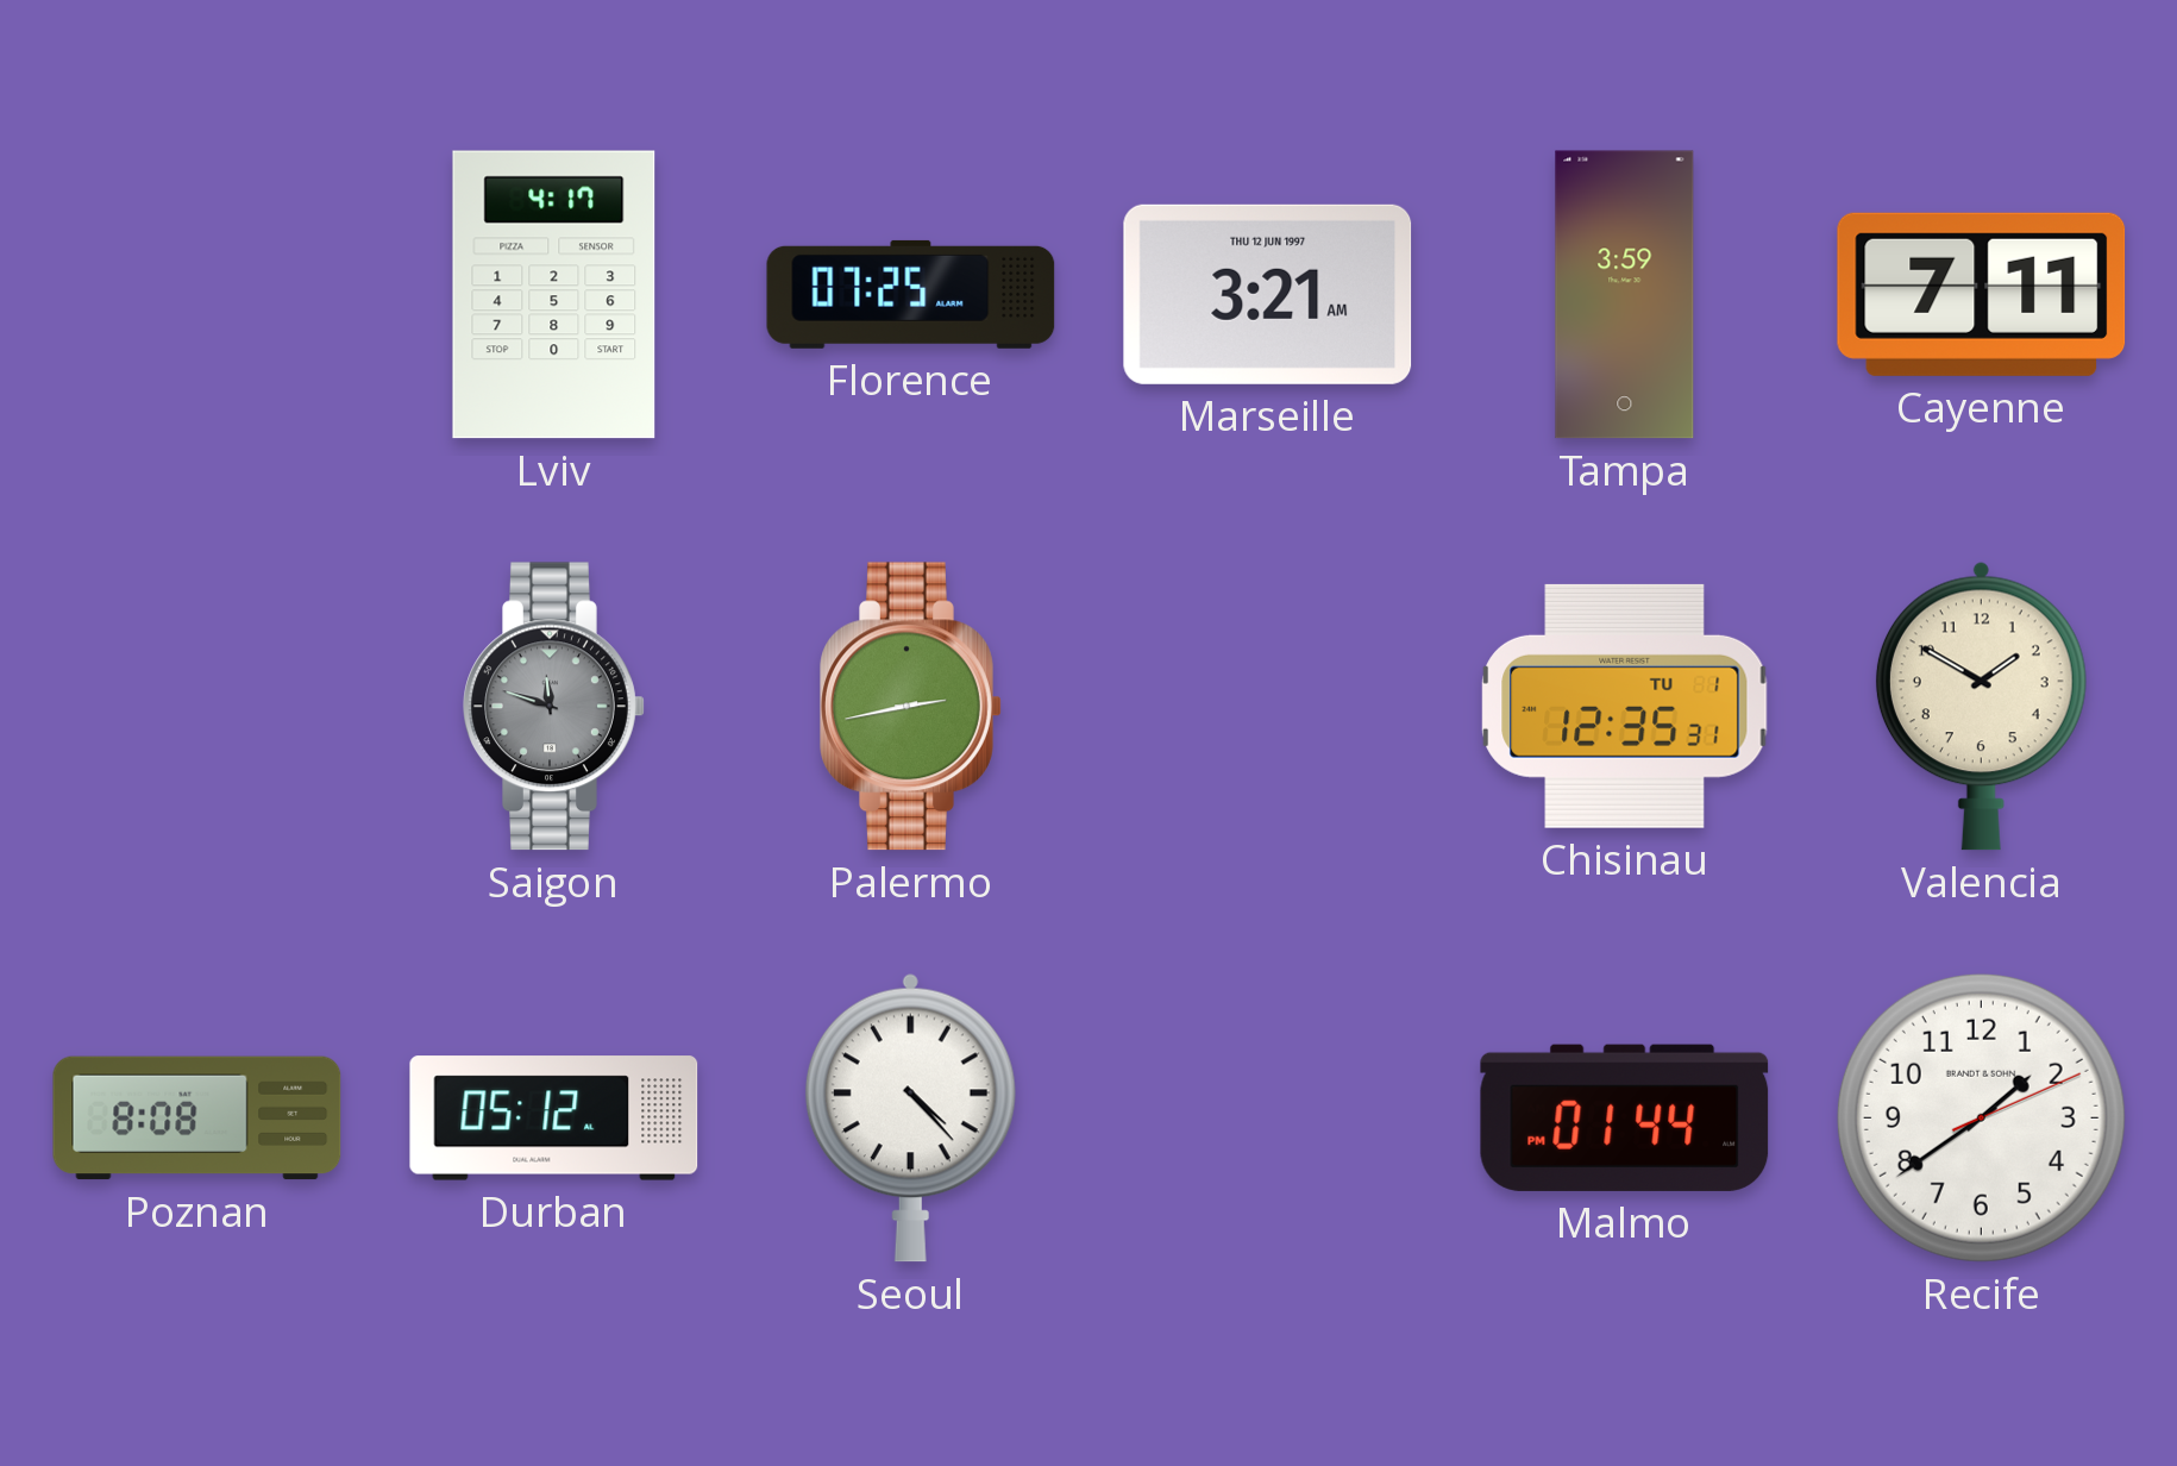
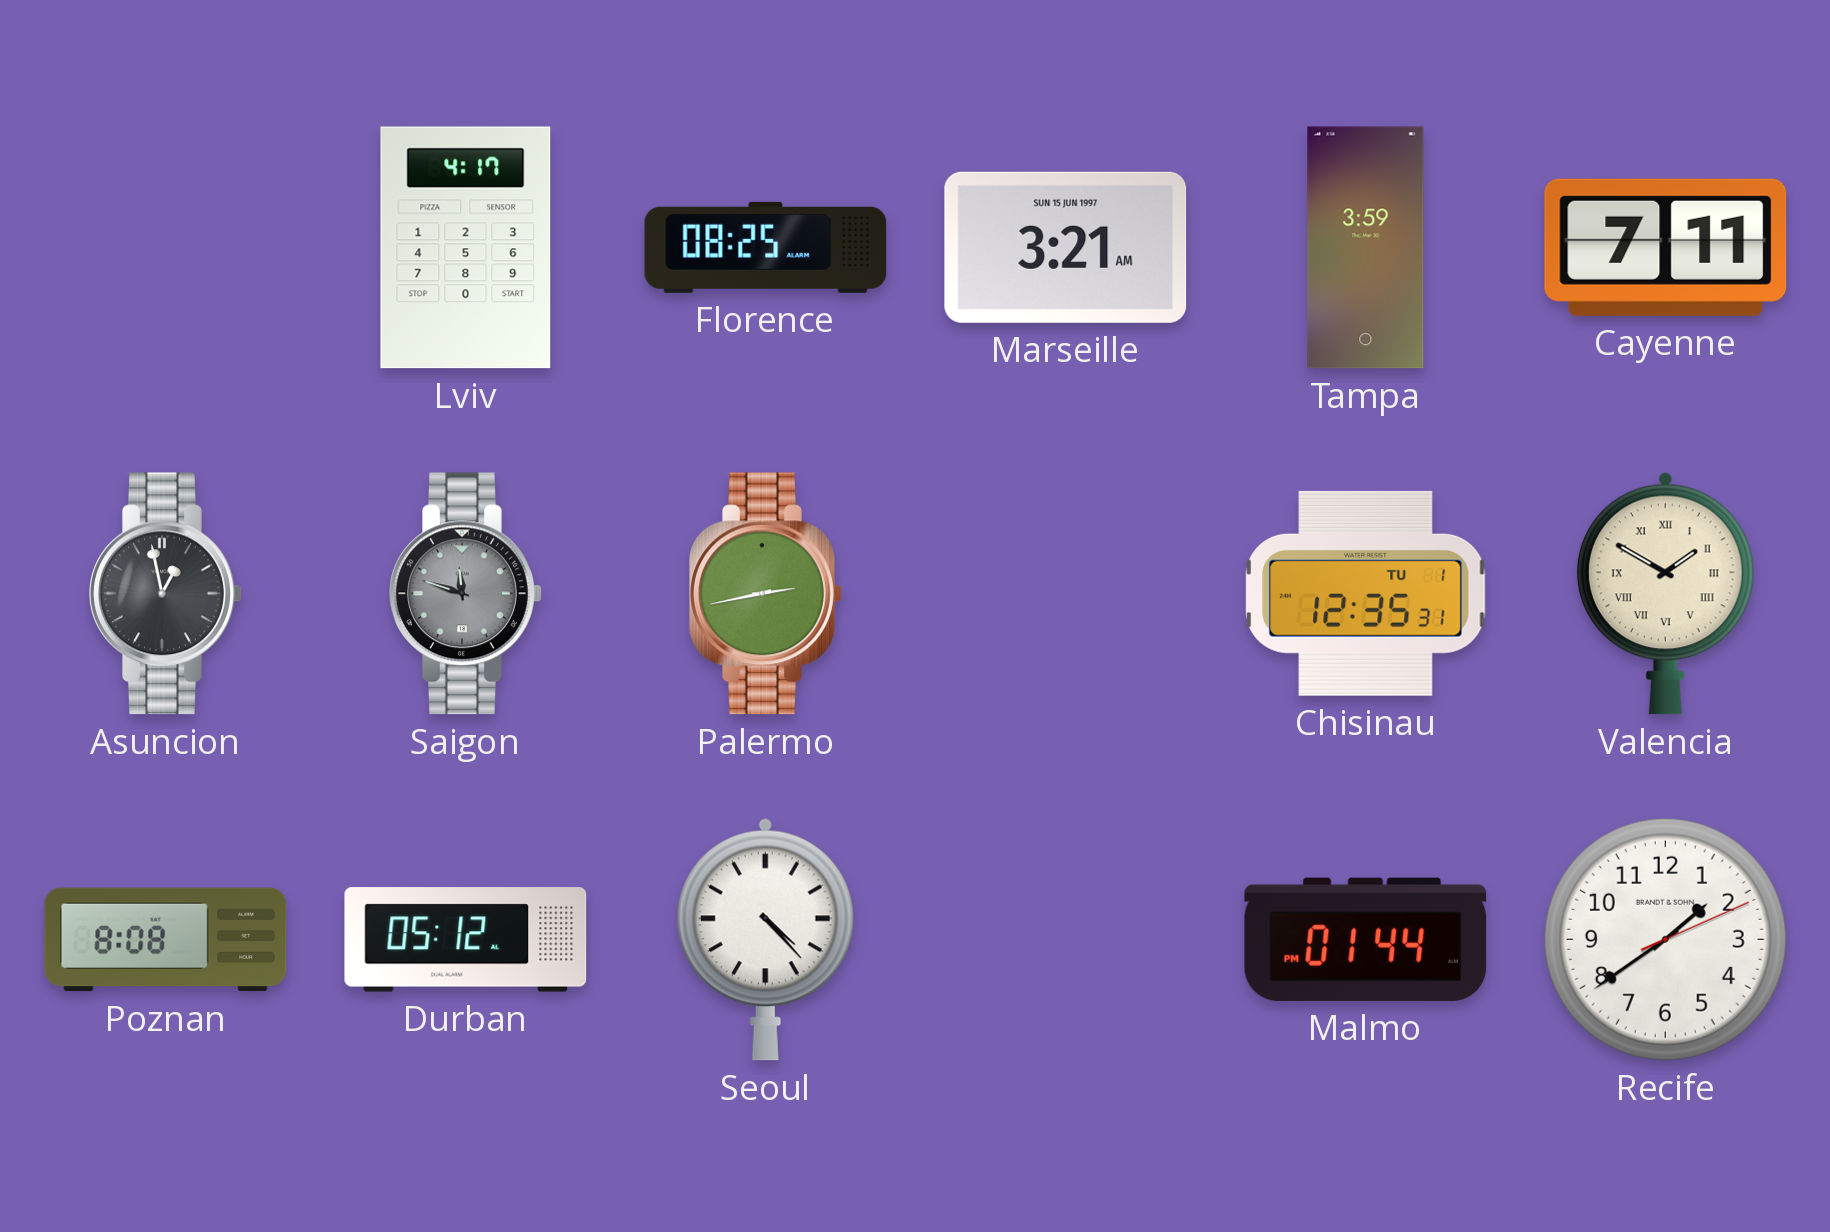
Florence: 07:25 -> 08:25
Marseille date: THU 12 JUN 1997 -> SUN 15 JUN 1997
Asuncion: none -> 12:58
Valencia numerals: Arabic -> Roman
